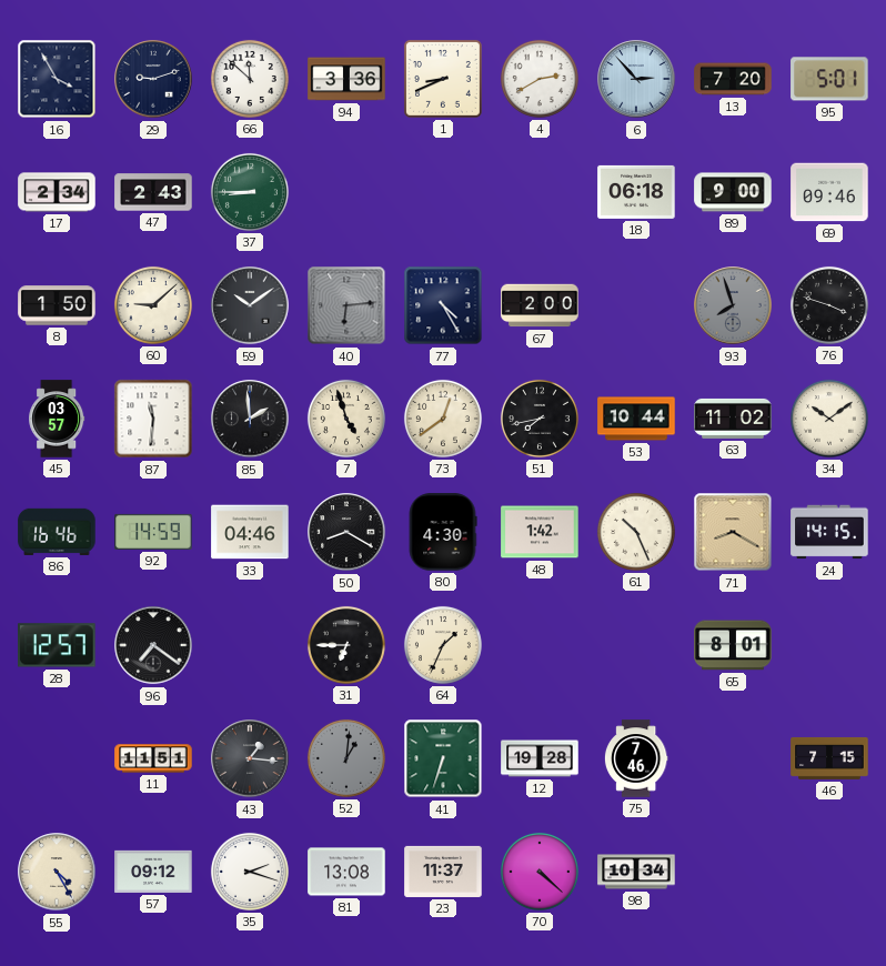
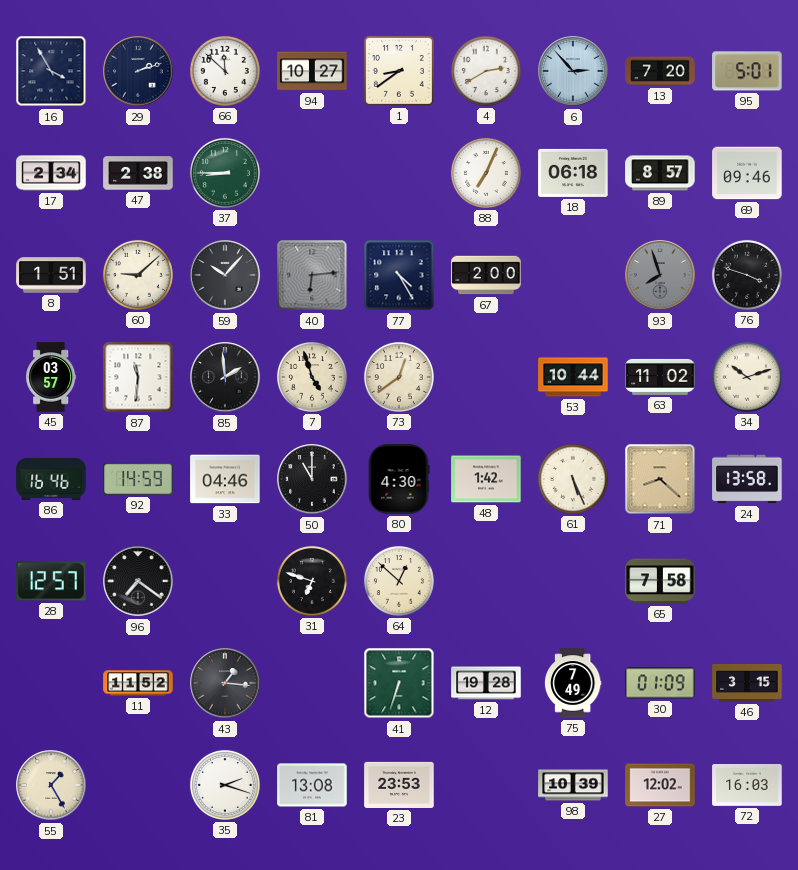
29: 9:12 -> 2:12
94: 3:36 -> 10:27
1: 8:41 -> 8:39
47: 2:43 -> 2:38
88: none -> 7:04
89: 9:00 -> 8:57
8: 1:50 -> 1:51
59: 10:09 -> 10:07
51: 7:43 -> none
34: 10:09 -> 10:12
50: 8:20 -> 11:00
61: 10:26 -> 5:26
71: 8:20 -> 8:22
24: 14:15 -> 13:58
31: 6:45 -> 6:48
64: 1:34 -> 12:52
65: 8:01 -> 7:58
11: 11:51 -> 11:52
52: 1:01 -> none
75: 7:46 -> 7:49
30: none -> 01:09
46: 7:15 -> 3:15
55: 4:25 -> 1:25
57: 09:12 -> none
23: 11:37 -> 23:53
70: 4:22 -> none
98: 10:34 -> 10:39
27: none -> 12:02
72: none -> 16:03
